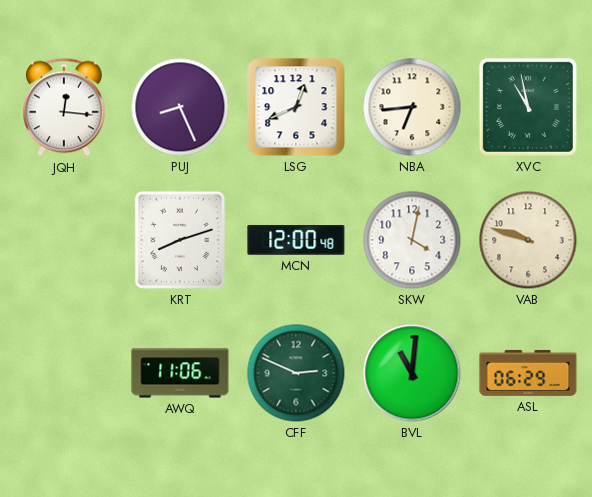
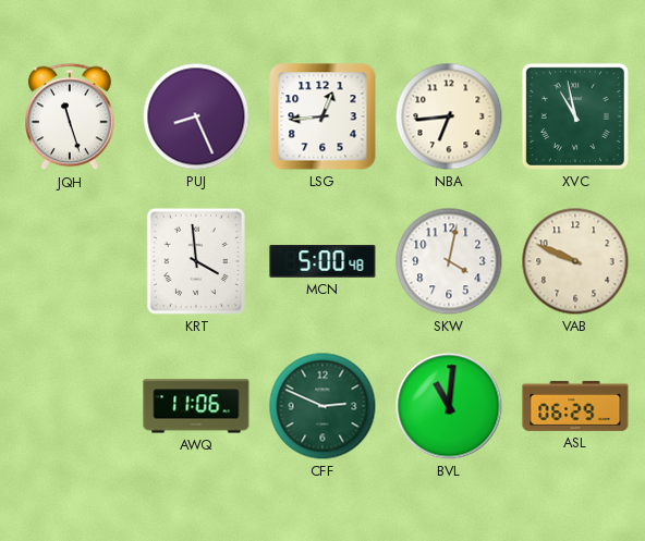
JQH: 12:16 -> 11:27
LSG: 12:41 -> 12:44
KRT: 8:12 -> 3:59
MCN: 12:00 -> 5:00
VAB: 9:48 -> 9:49
